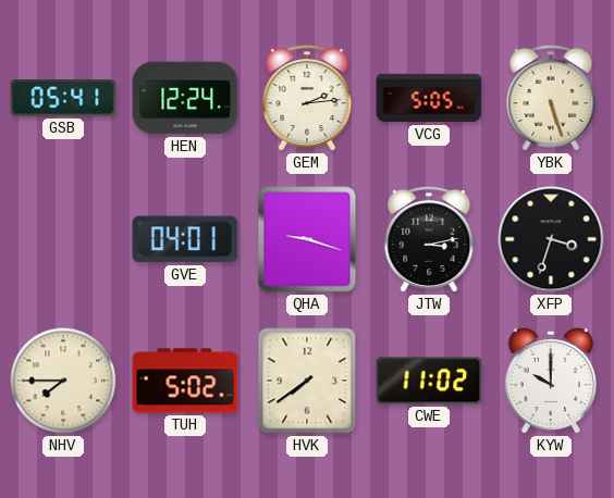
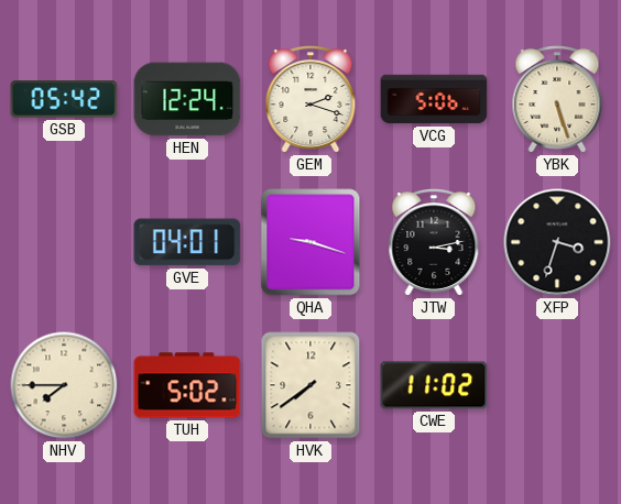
GSB: 05:41 -> 05:42
GEM: 2:14 -> 2:18
VCG: 5:05 -> 5:06
KYW: 10:00 -> none
